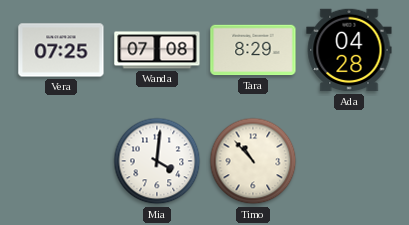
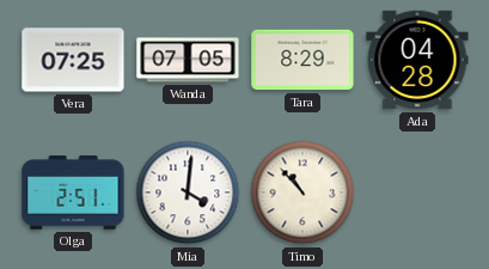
Wanda: 07:08 -> 07:05
Olga: none -> 2:51
